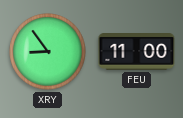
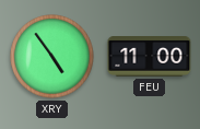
XRY: 8:54 -> 4:54
